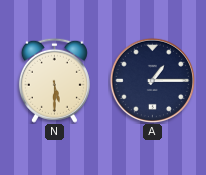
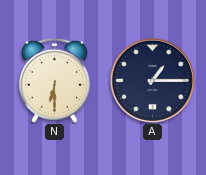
N: 5:30 -> 6:30
